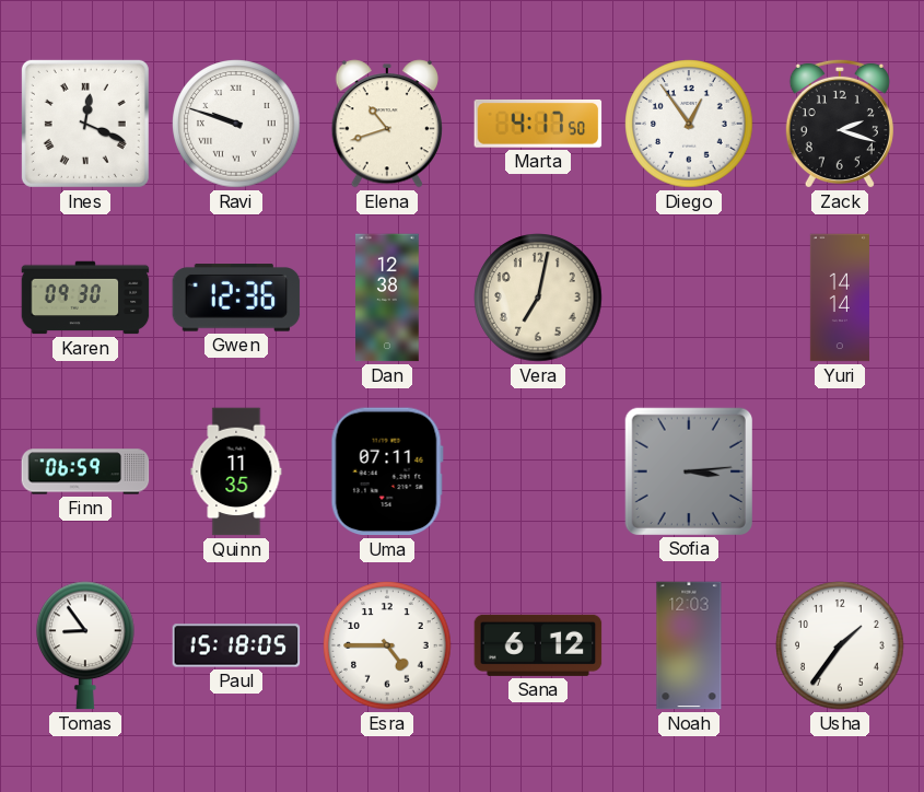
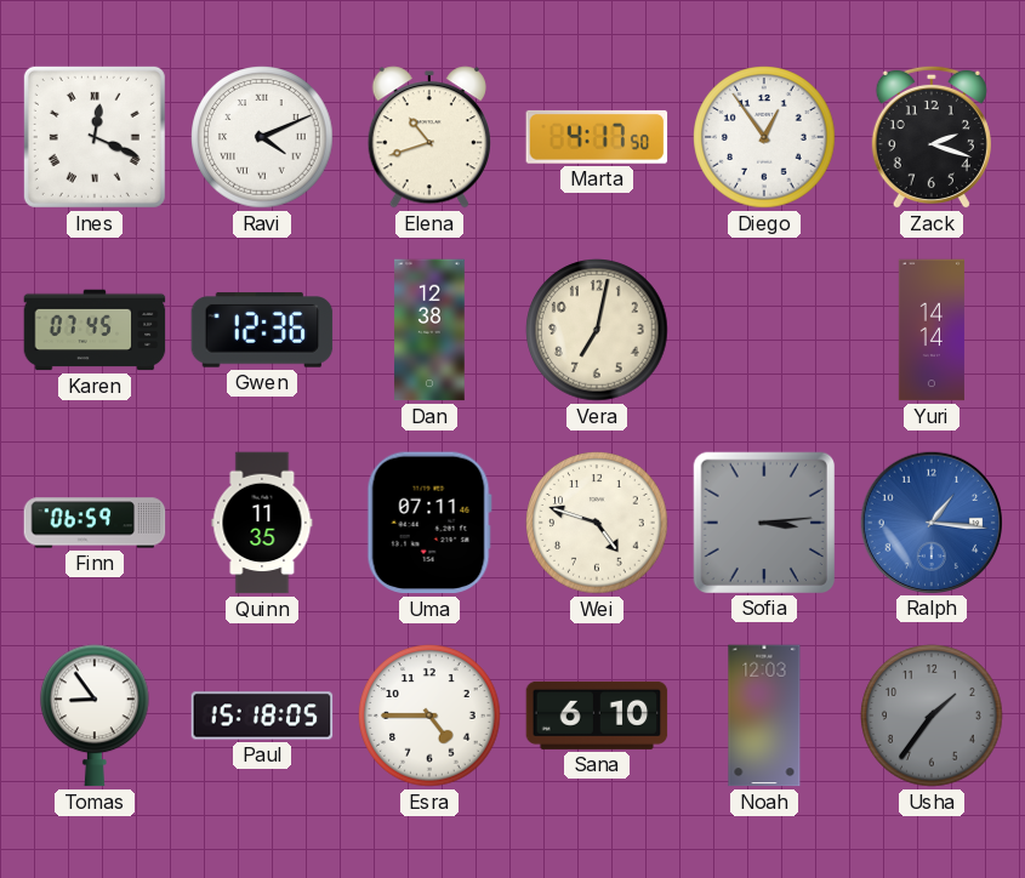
Ravi: 9:48 -> 4:11
Karen: 09:30 -> 07:45
Wei: none -> 4:48
Ralph: none -> 1:16
Sana: 6:12 -> 6:10
Usha dial: white -> grey
